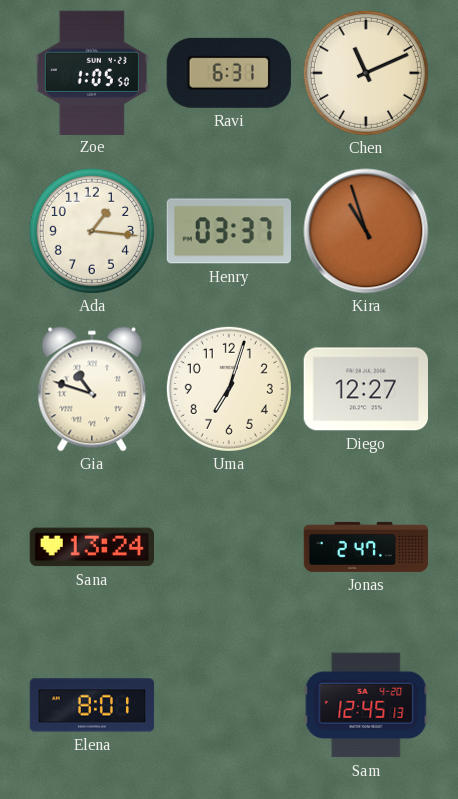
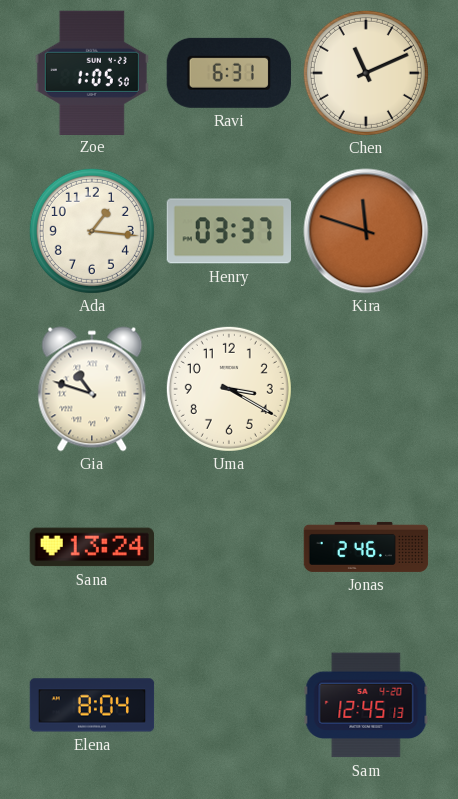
Kira: 10:57 -> 11:48
Uma: 7:03 -> 3:20
Diego: 12:27 -> none
Jonas: 2:47 -> 2:46
Elena: 8:01 -> 8:04
